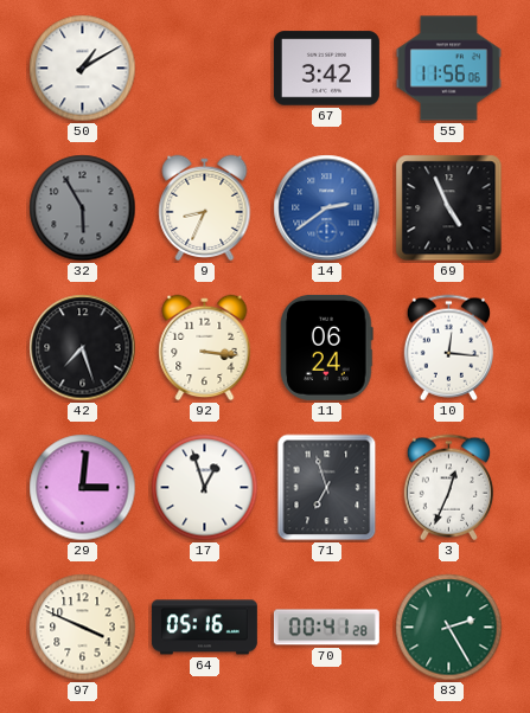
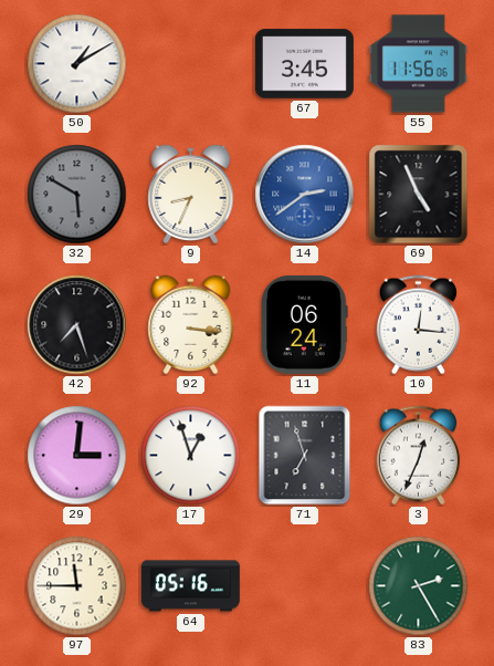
67: 3:42 -> 3:45
32: 5:55 -> 5:50
97: 3:49 -> 11:45
70: 00:41 -> none
